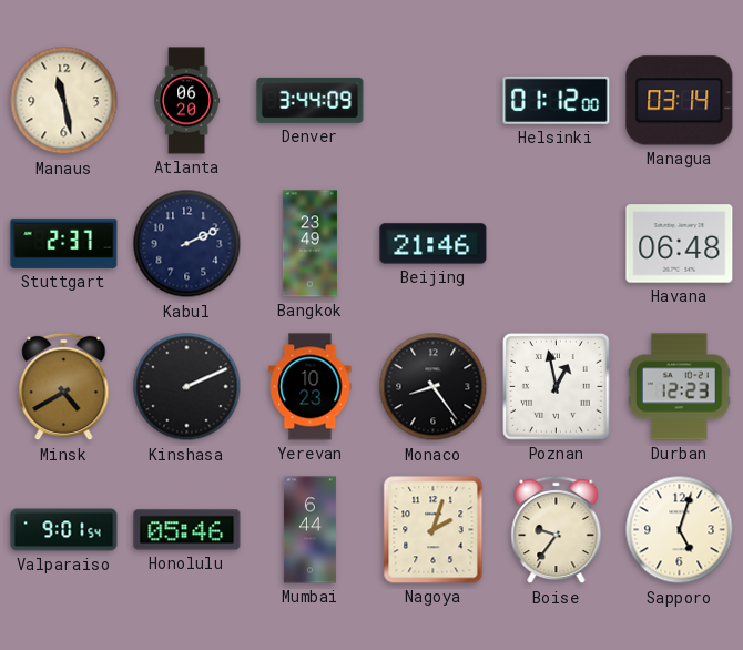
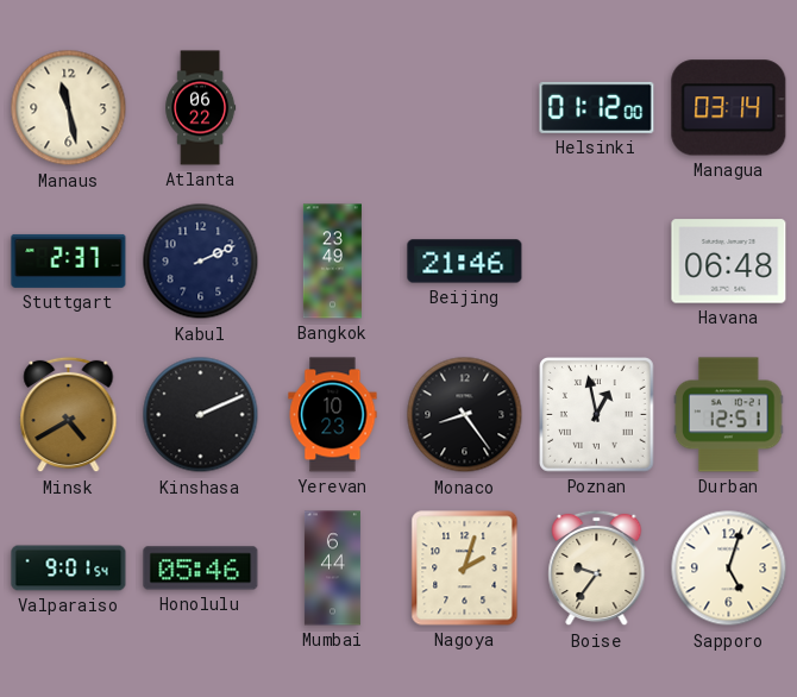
Atlanta: 06:20 -> 06:22
Denver: 3:44 -> none
Durban: 12:23 -> 12:51
